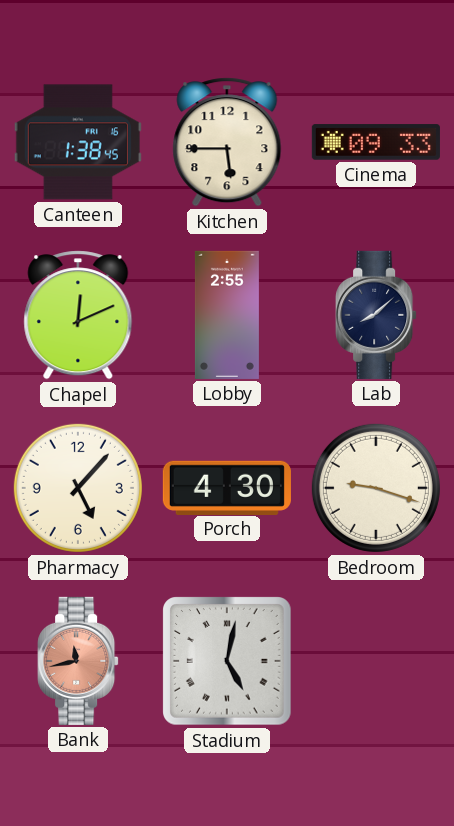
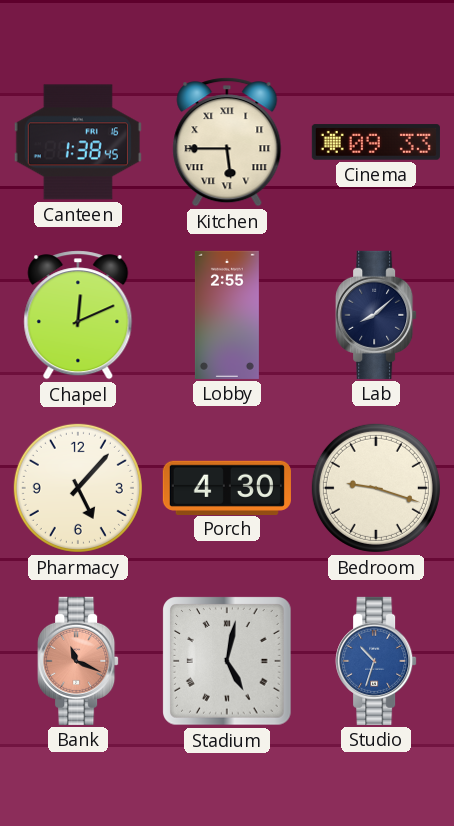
Kitchen numerals: Arabic -> Roman
Bank: 11:43 -> 11:19
Studio: none -> 10:33
